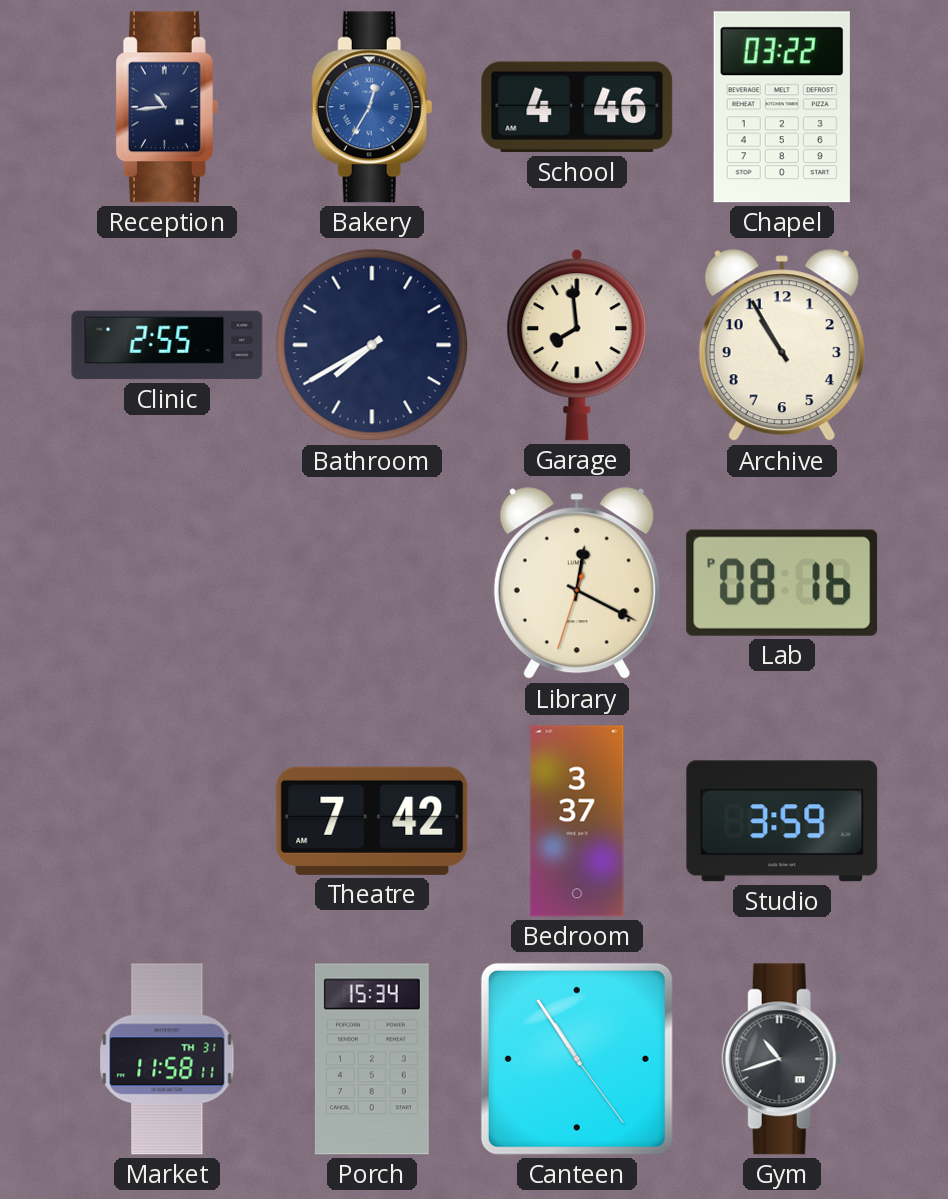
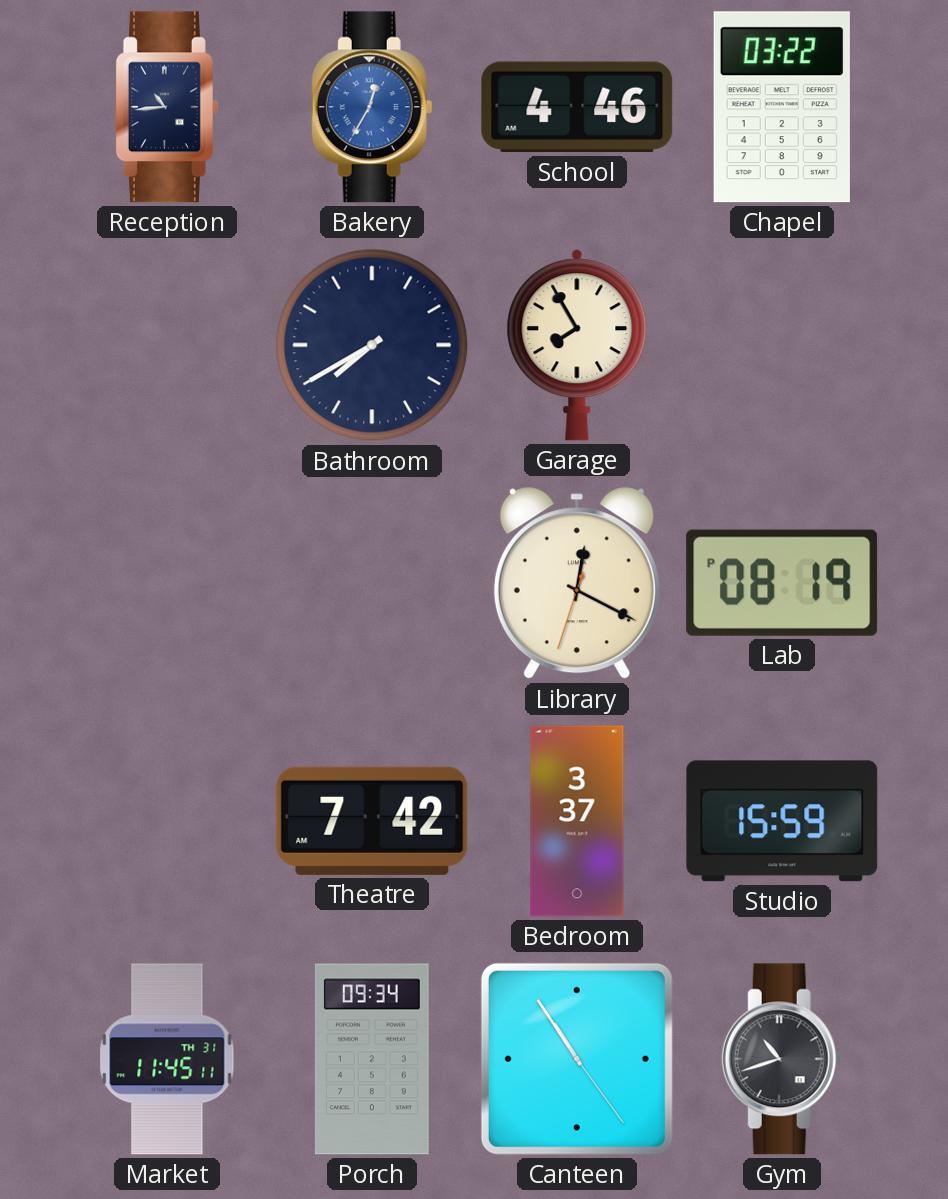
Clinic: 2:55 -> none
Garage: 7:59 -> 7:55
Archive: 10:55 -> none
Lab: 08:16 -> 08:19
Studio: 3:59 -> 15:59
Market: 11:58 -> 11:45
Porch: 15:34 -> 09:34
